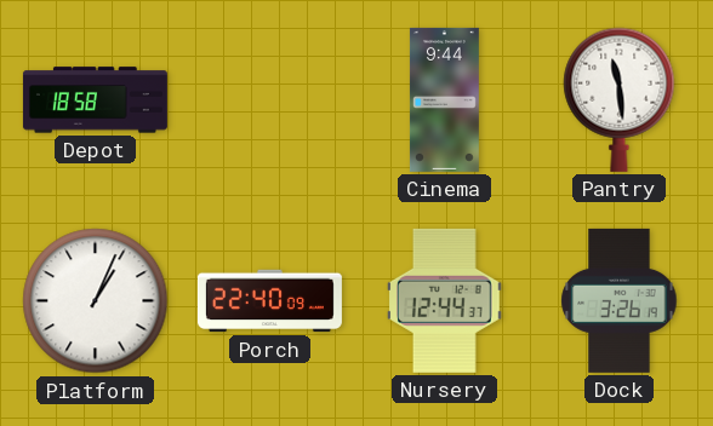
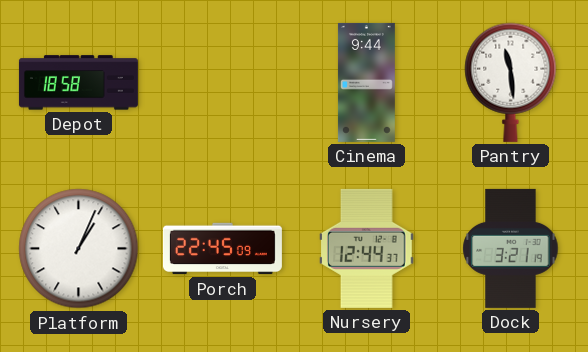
Porch: 22:40 -> 22:45
Dock: 3:26 -> 3:21
